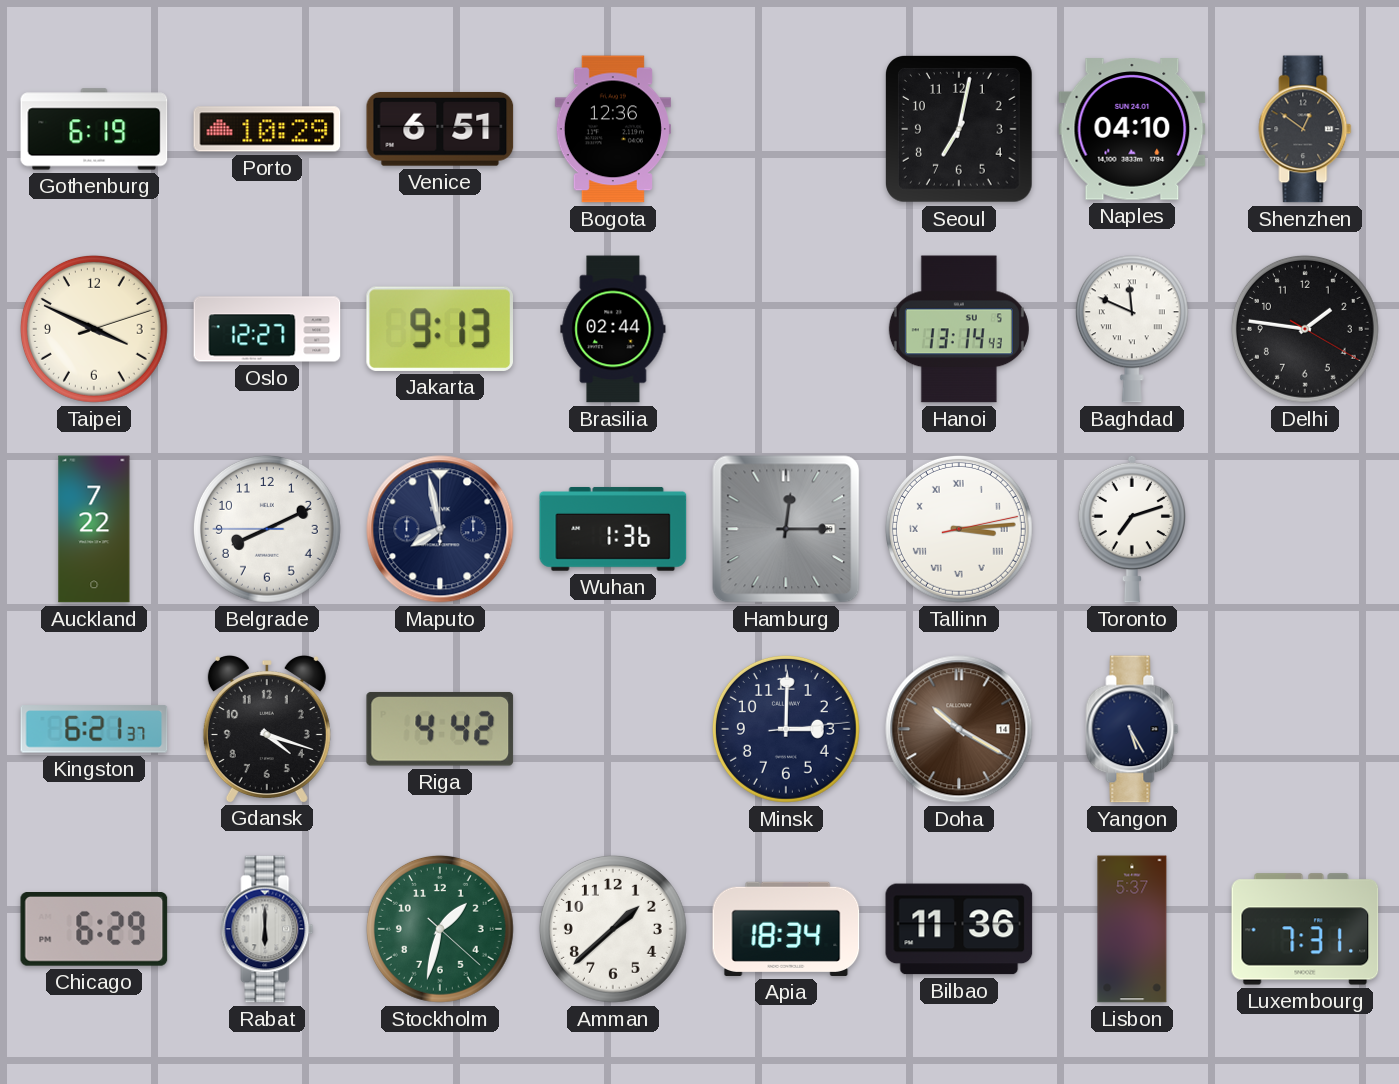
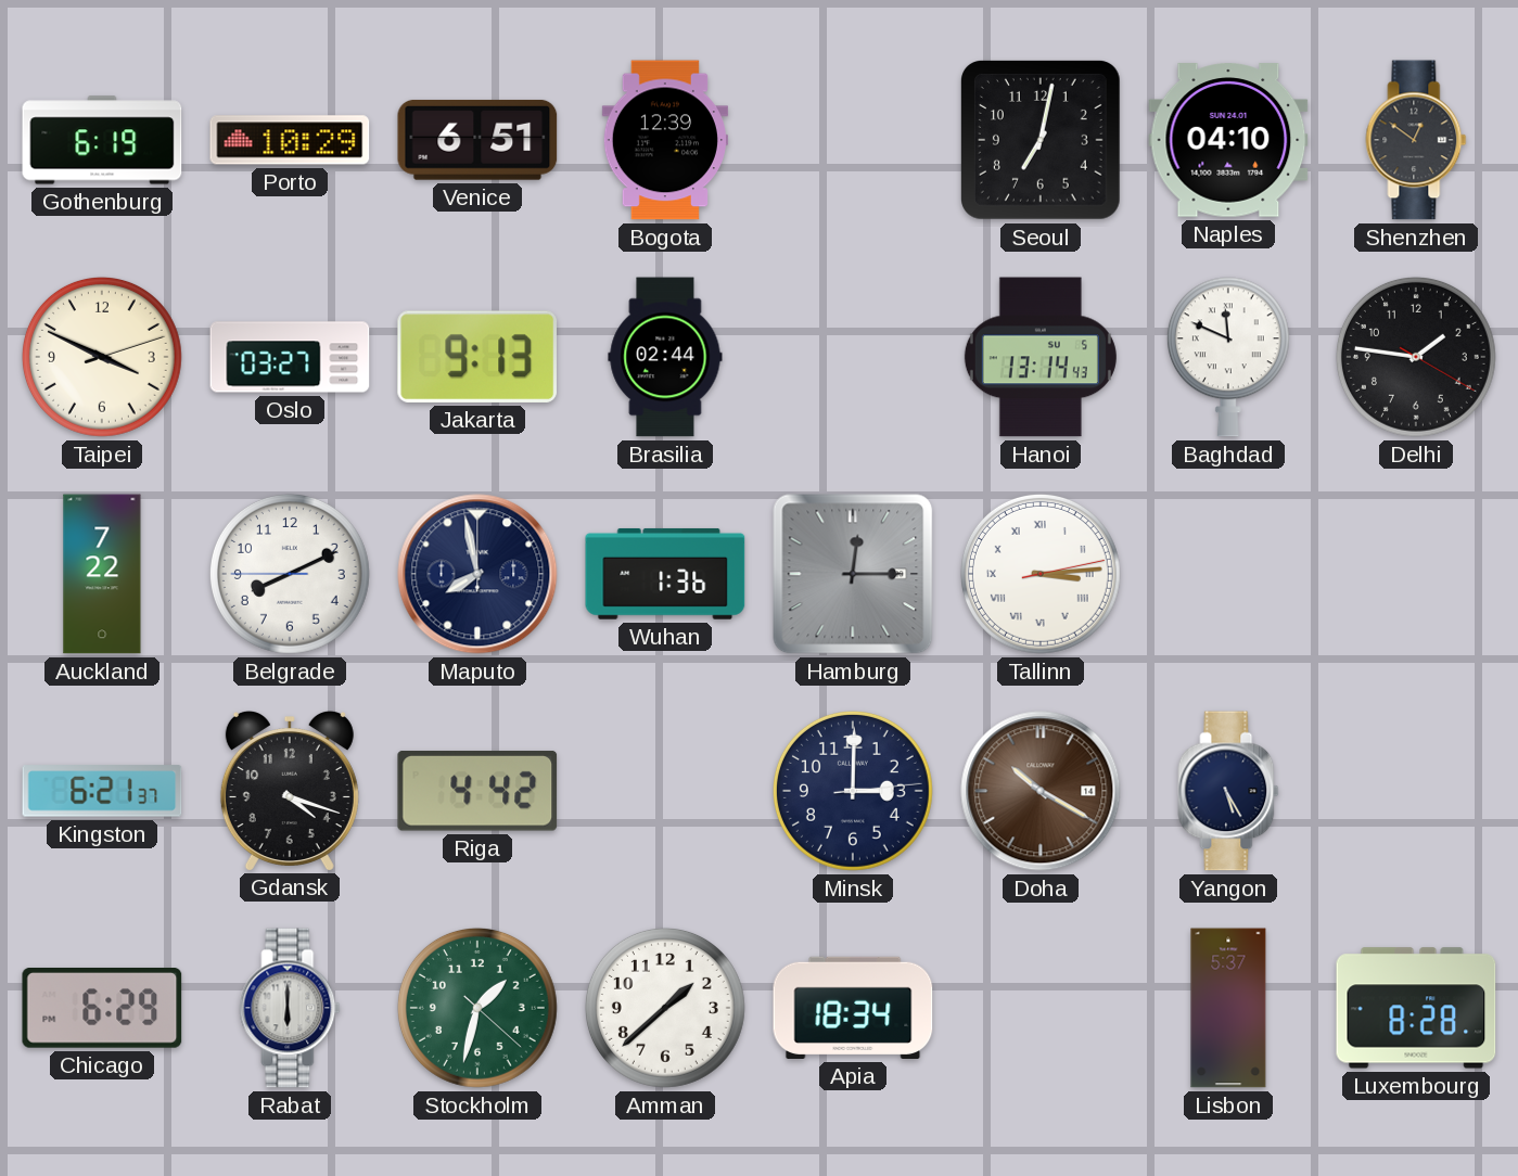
Bogota: 12:36 -> 12:39
Oslo: 12:27 -> 03:27
Toronto: 7:12 -> none
Bilbao: 11:36 -> none
Luxembourg: 7:31 -> 8:28
